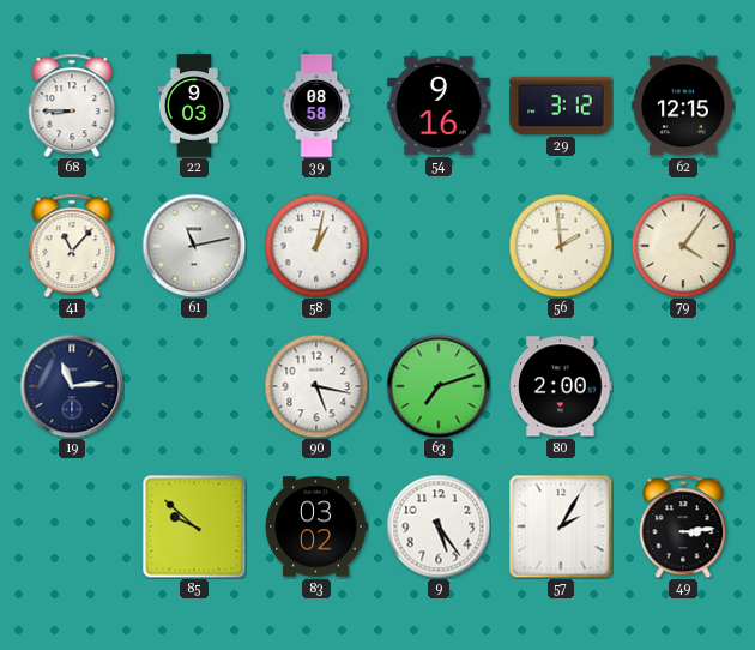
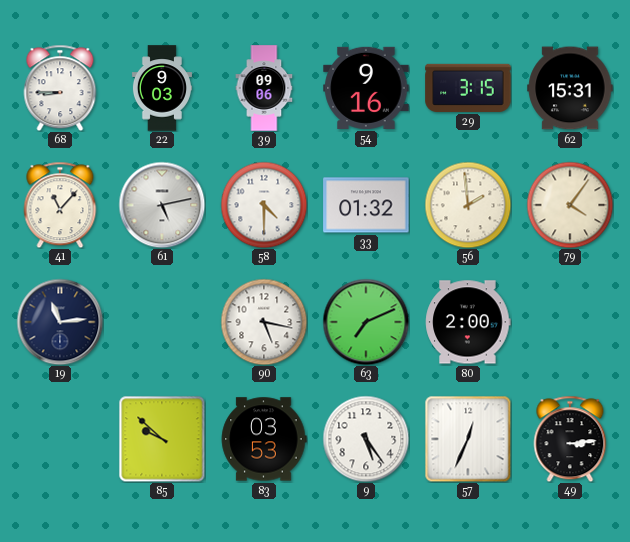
39: 08:58 -> 09:06
29: 3:12 -> 3:15
62: 12:15 -> 15:31
61: 11:13 -> 5:13
58: 1:02 -> 4:30
33: none -> 01:32
63: 7:12 -> 7:11
83: 03:02 -> 03:53
57: 2:05 -> 12:34
